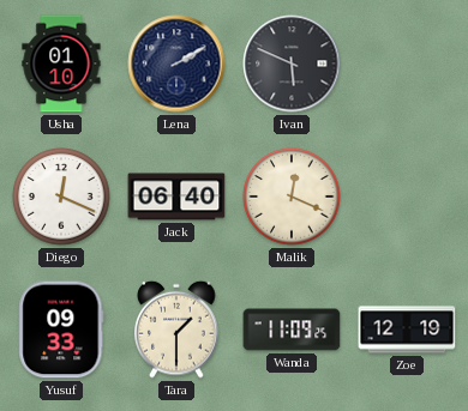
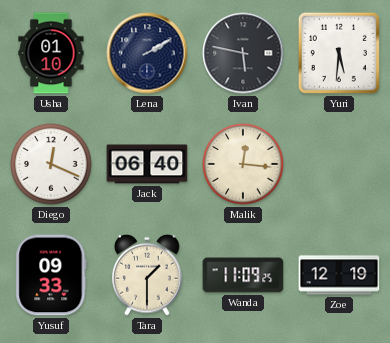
Ivan: 5:49 -> 5:47
Yuri: none -> 5:31
Malik: 12:19 -> 12:16
